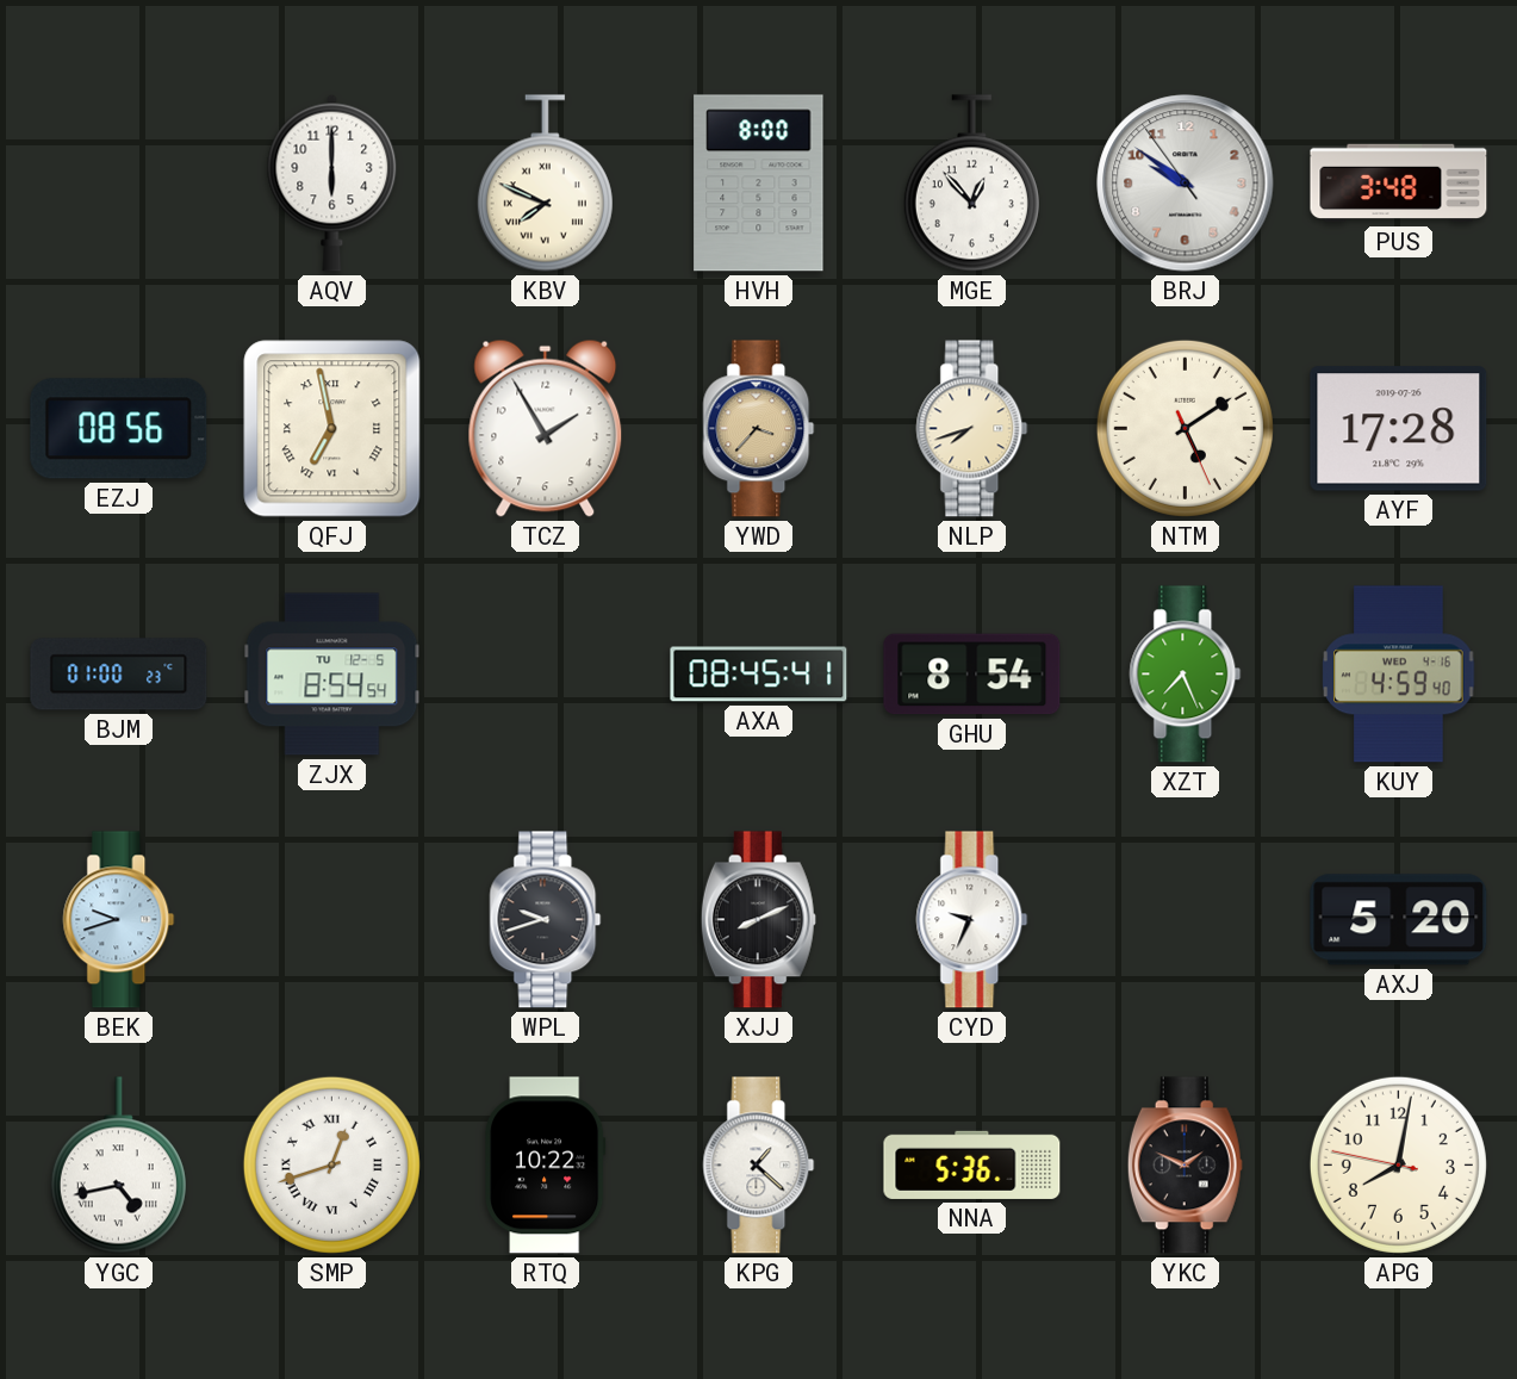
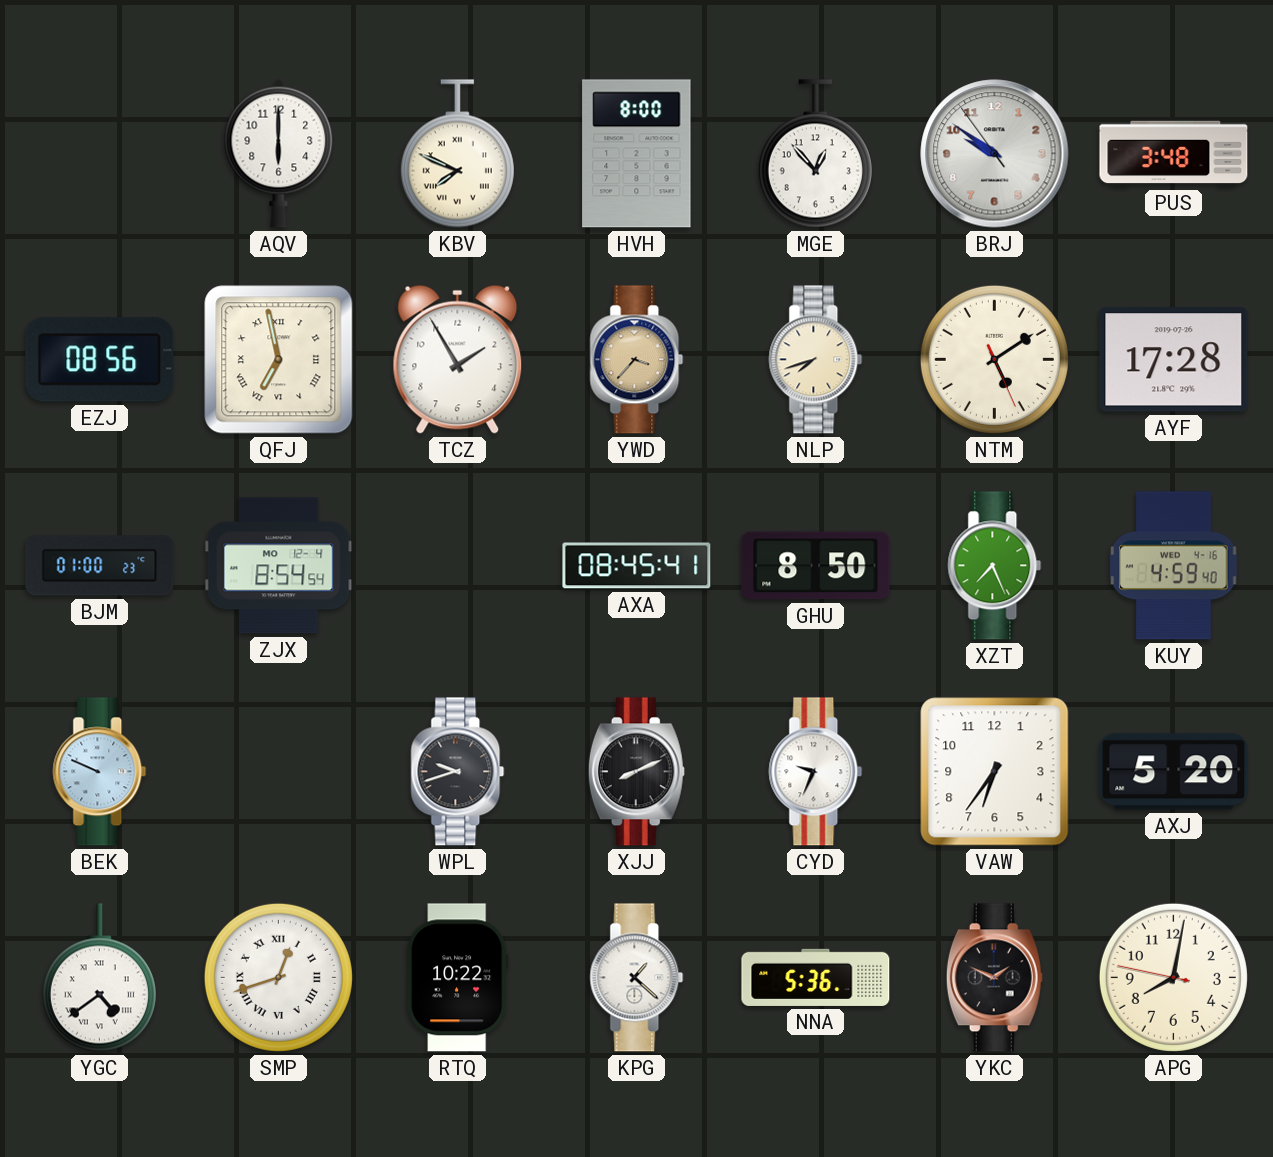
ZJX date: TU 12-5 -> MO 12-4
GHU: 8:54 -> 8:50
BEK: 9:42 -> 9:49
VAW: none -> 6:36
YGC: 4:43 -> 4:39
